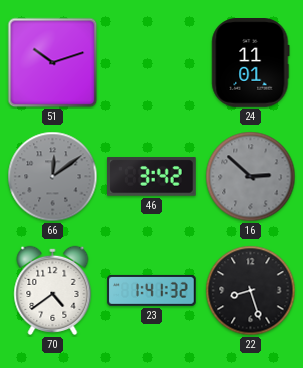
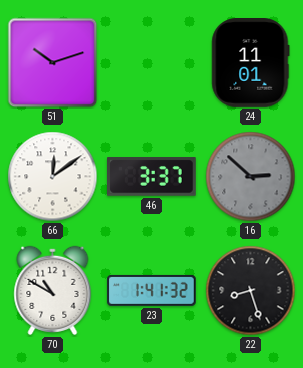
66 dial: grey -> white
46: 3:42 -> 3:37
70: 4:39 -> 10:50
